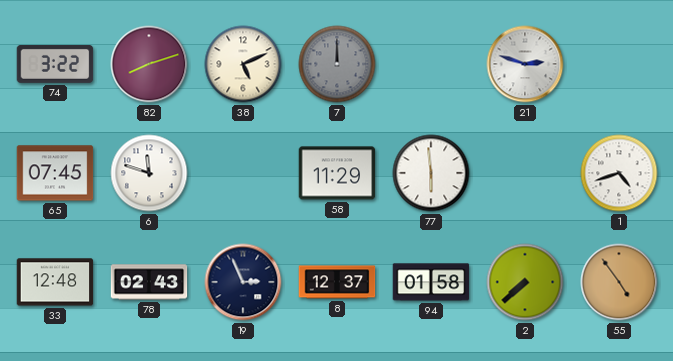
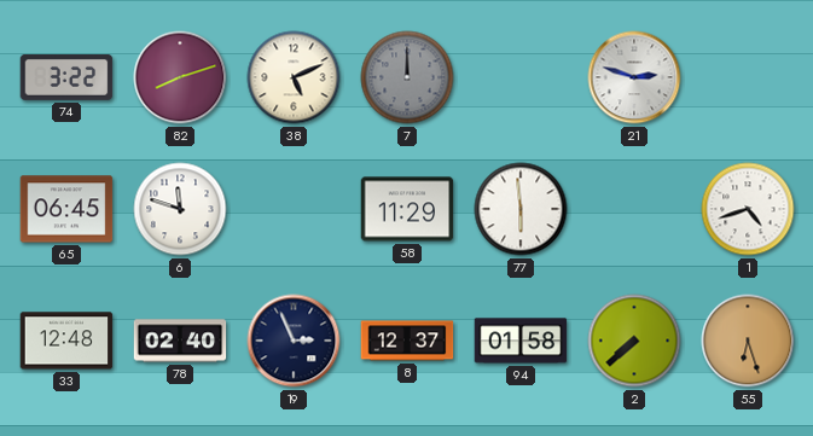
65: 07:45 -> 06:45
78: 02:43 -> 02:40
55: 4:54 -> 6:27
